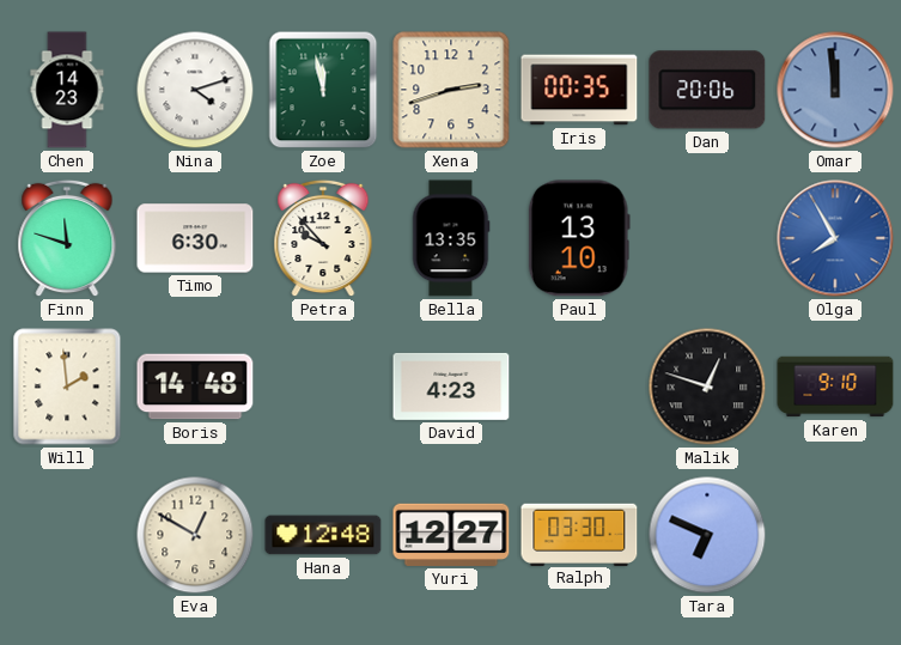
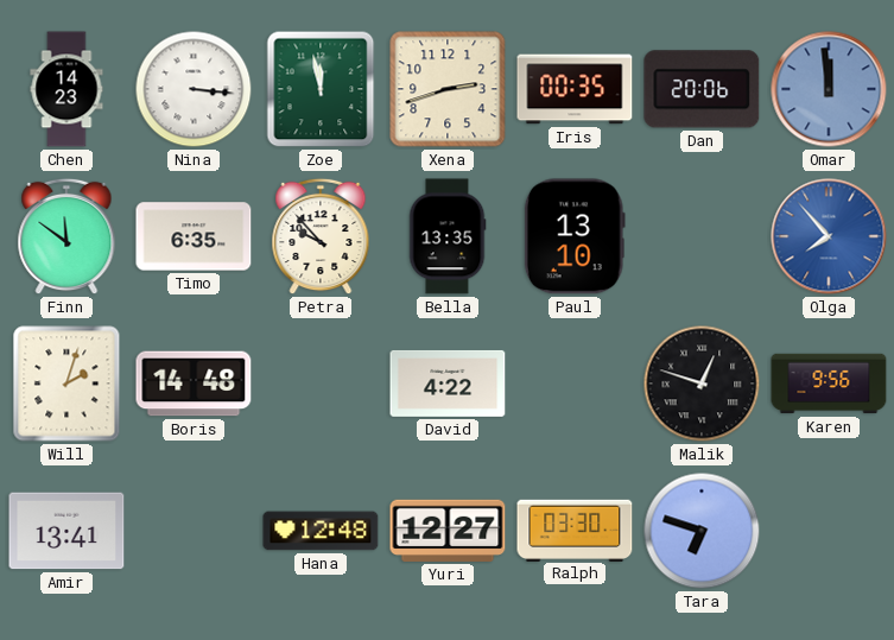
Nina: 4:12 -> 3:16
Finn: 11:48 -> 11:51
Timo: 6:30 -> 6:35
Olga: 7:55 -> 7:53
Will: 1:59 -> 2:03
David: 4:23 -> 4:22
Karen: 9:10 -> 9:56
Amir: none -> 13:41
Eva: 12:50 -> none
Tara: 6:49 -> 6:48
